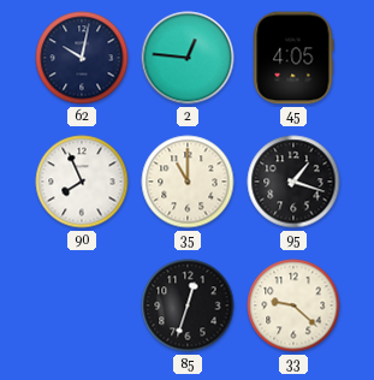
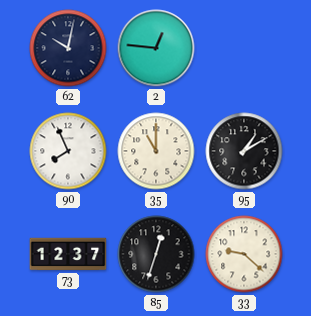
45: 4:05 -> none
95: 1:18 -> 1:10
73: none -> 12:37
